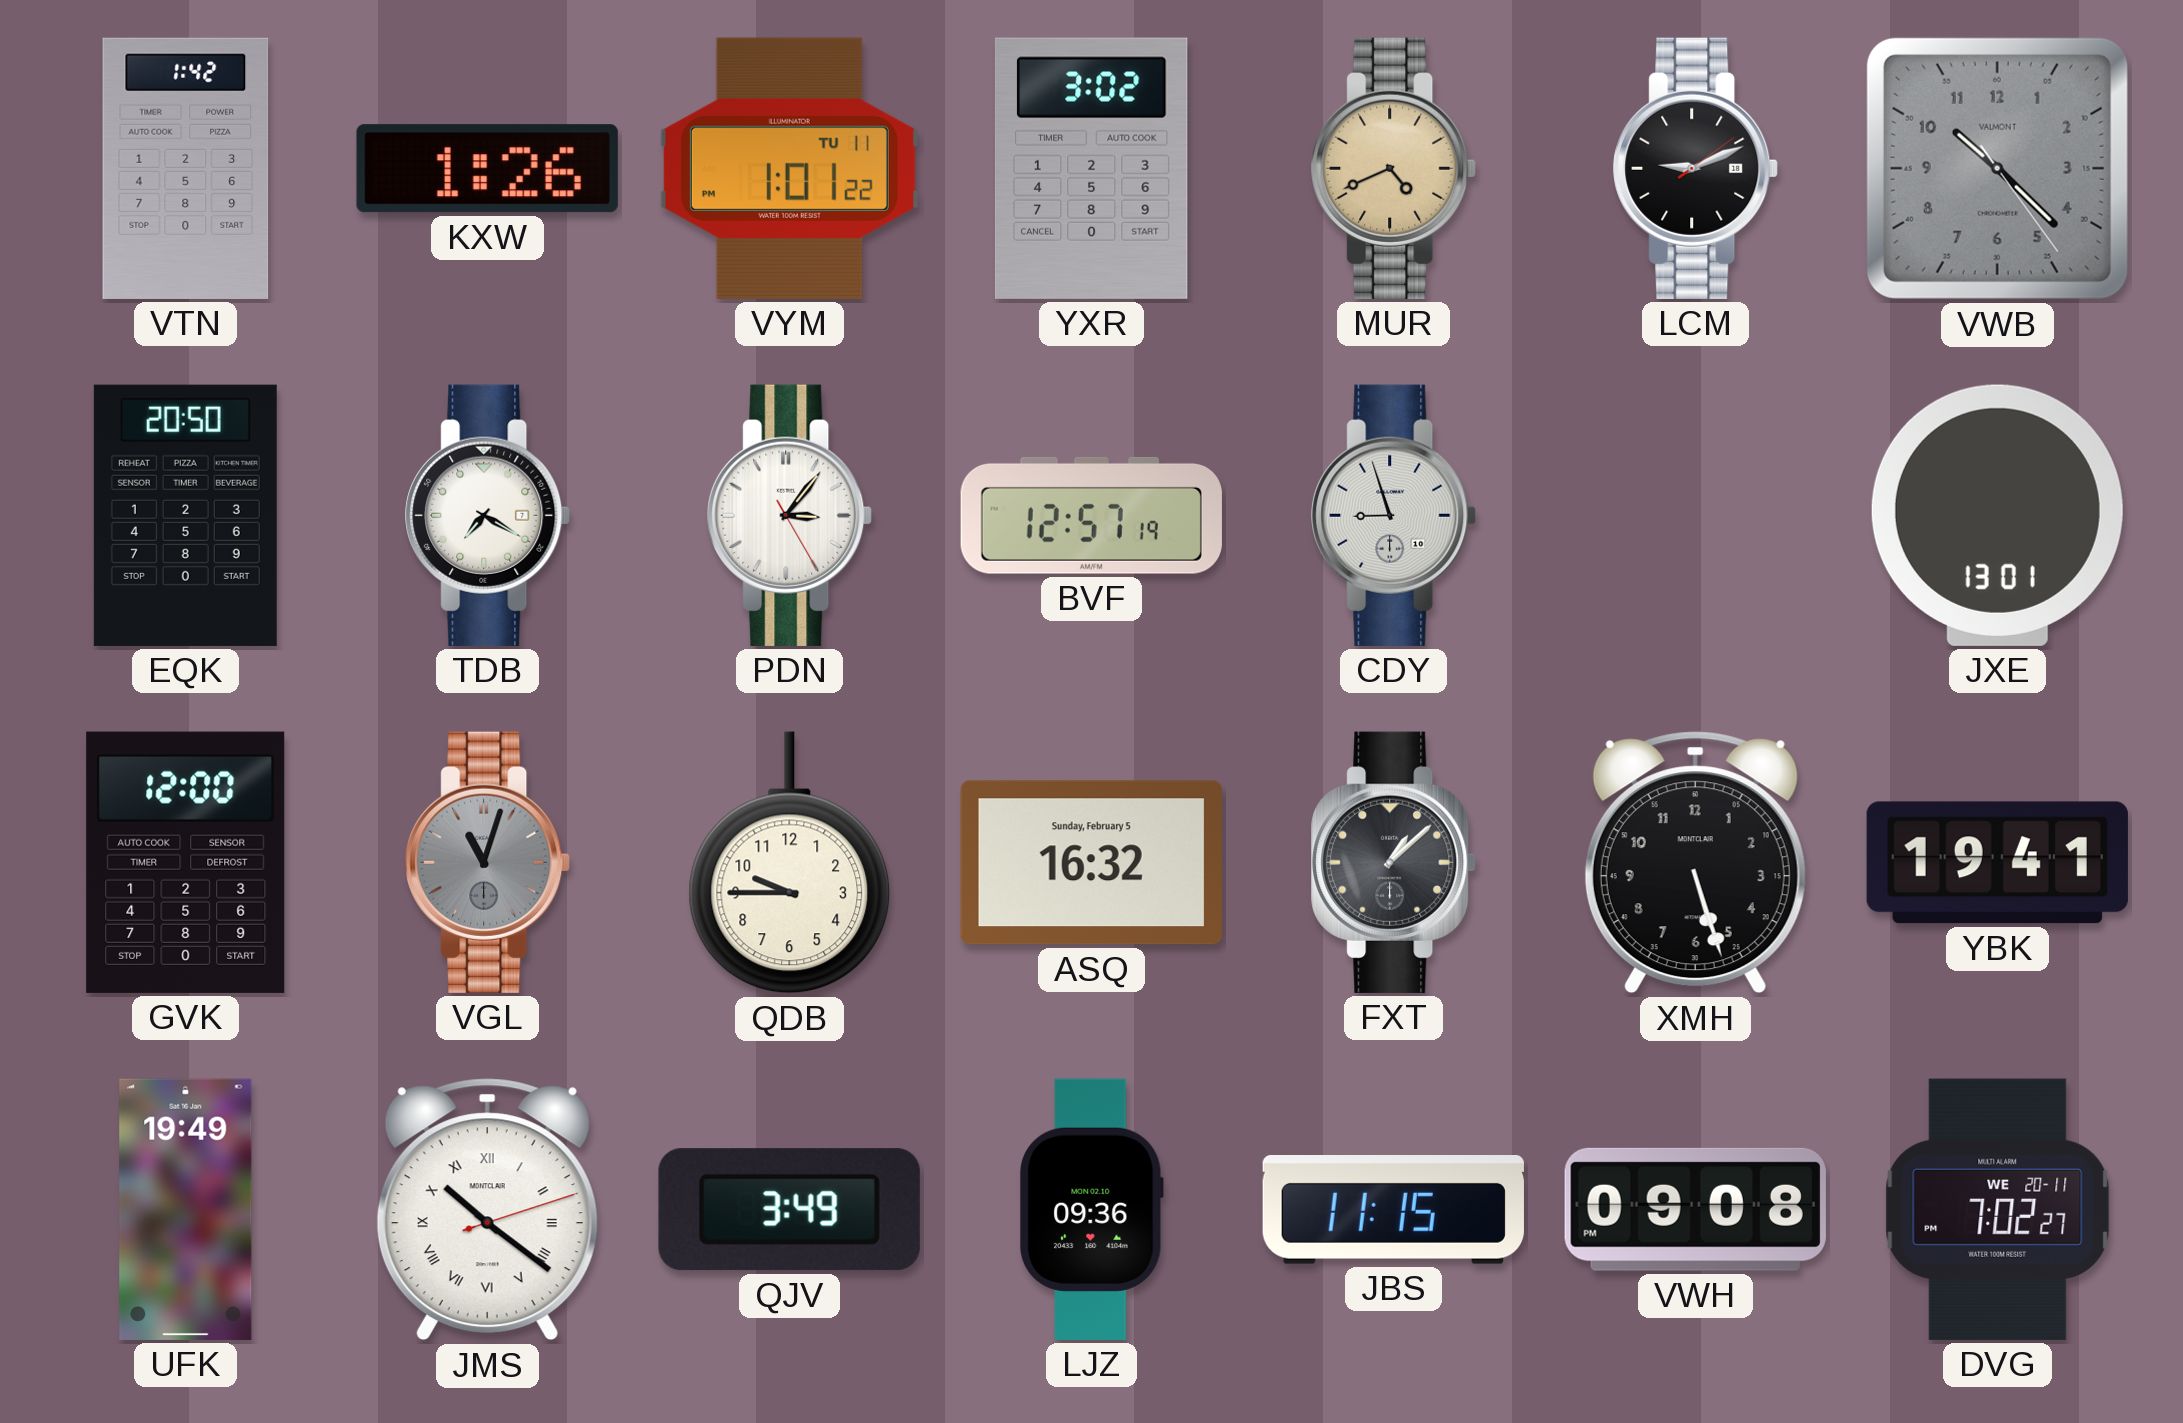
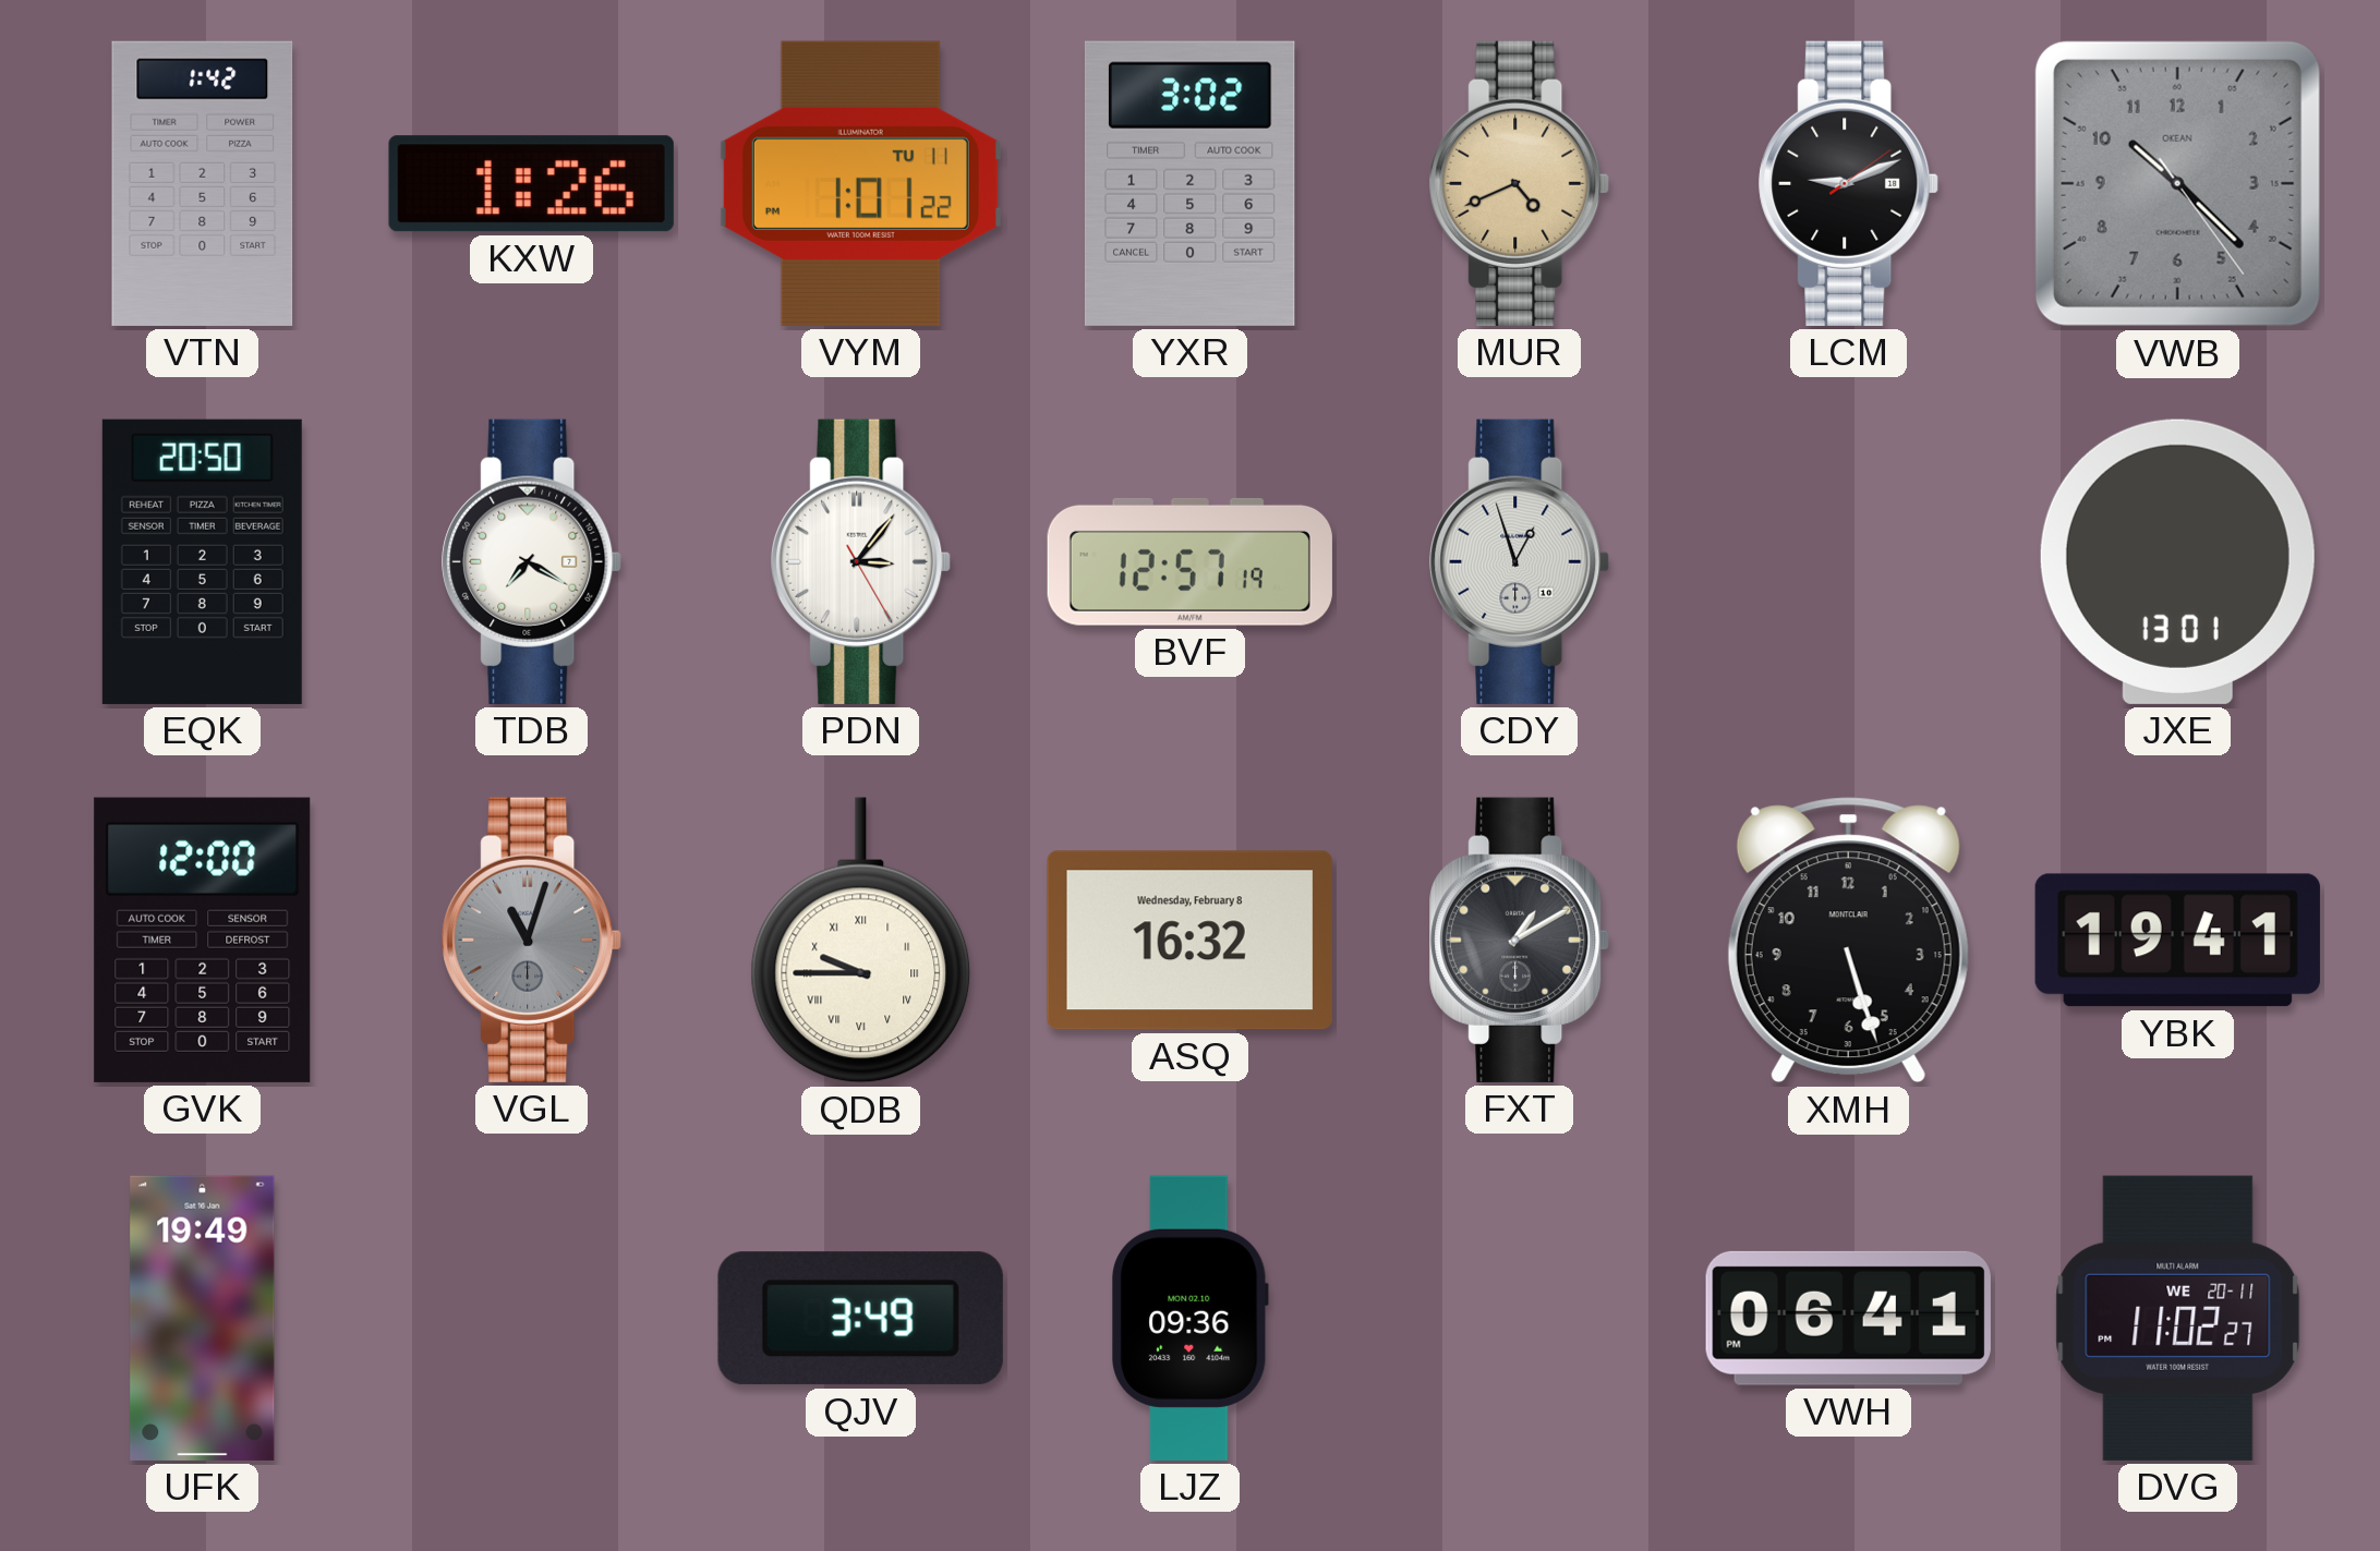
VWB brand: VALMONT -> OKEAN
CDY: 8:57 -> 12:57
QDB numerals: Arabic -> Roman
ASQ date: Sunday, February 5 -> Wednesday, February 8
FXT: 1:08 -> 1:10
JMS: 10:21 -> none
JBS: 11:15 -> none
VWH: 09:08 -> 06:41
DVG: 7:02 -> 11:02
